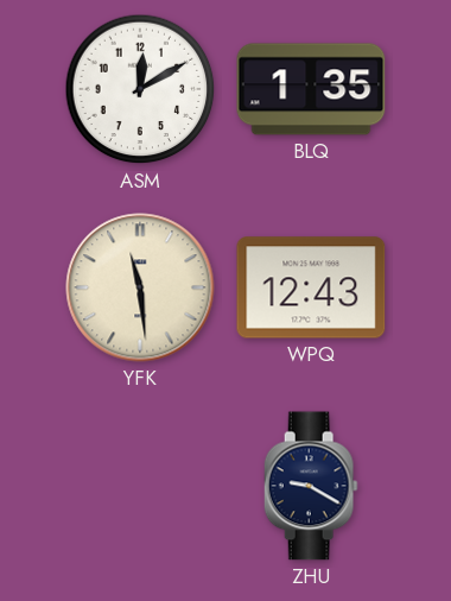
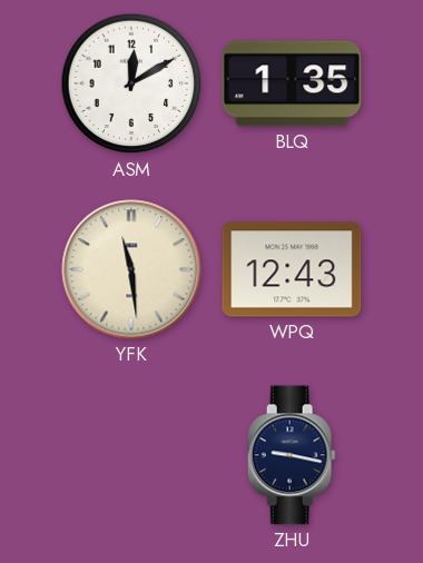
ZHU: 9:20 -> 9:17
